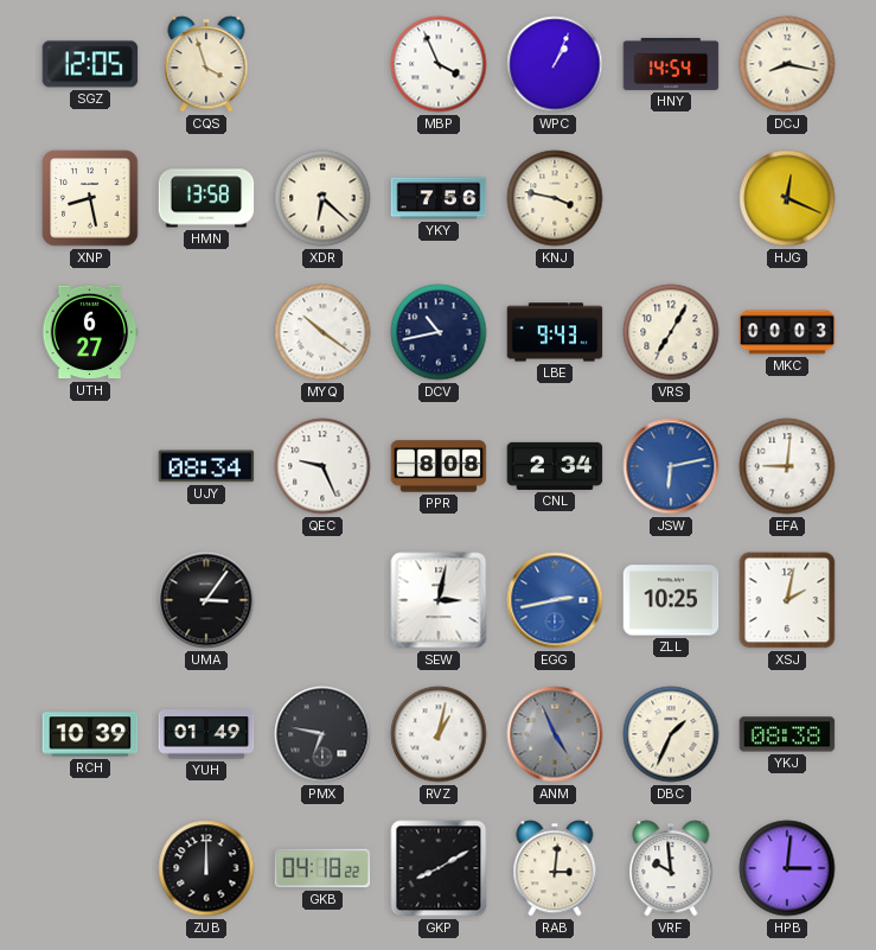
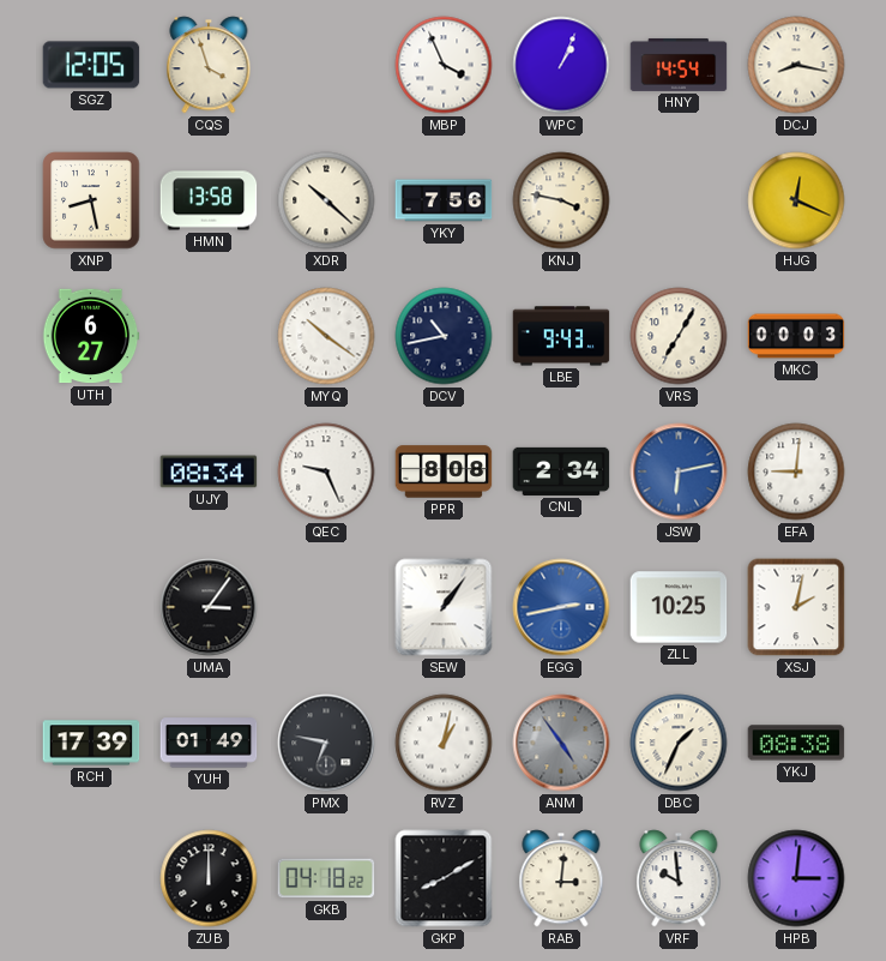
XDR: 6:22 -> 10:22
SEW: 3:02 -> 1:06
RCH: 10:39 -> 17:39
ANM: 4:56 -> 4:54
